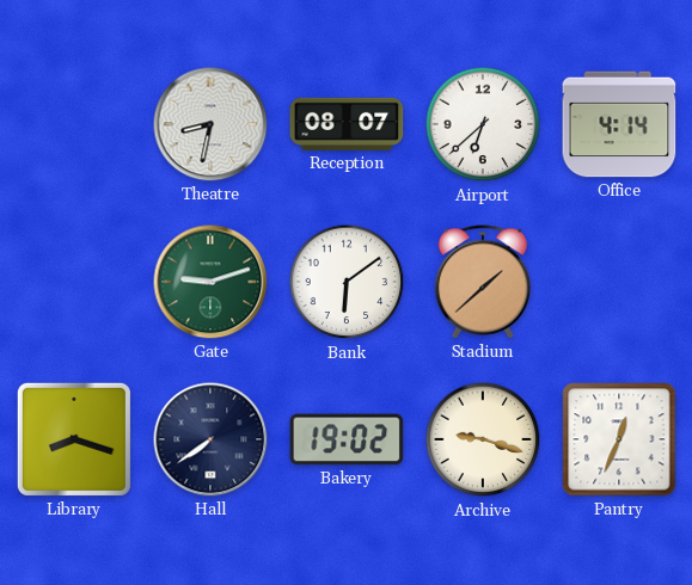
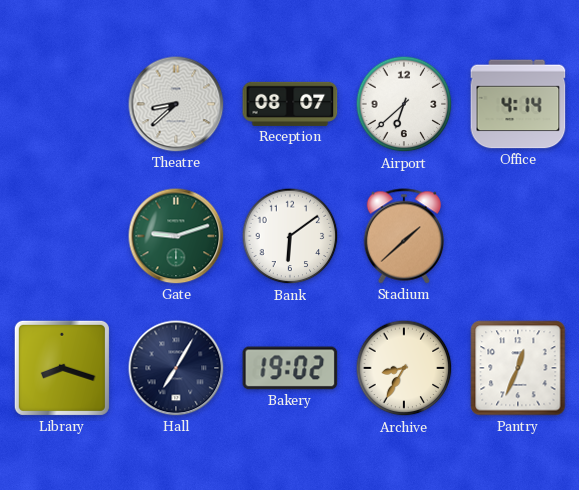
Theatre: 8:32 -> 8:38
Hall: 7:39 -> 7:05
Archive: 9:18 -> 8:35
